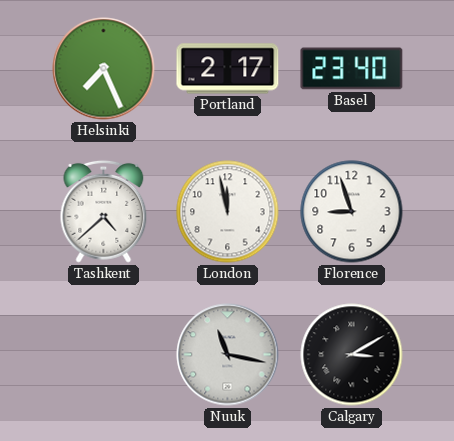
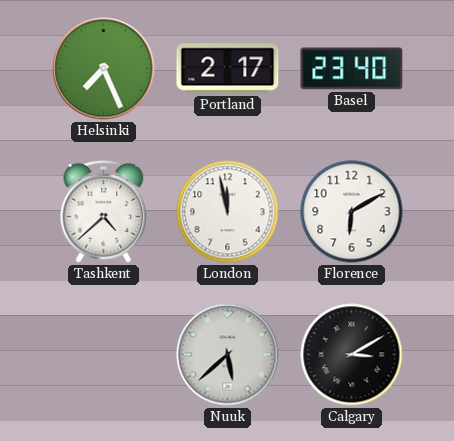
Florence: 8:57 -> 6:10
Nuuk: 11:17 -> 5:38
